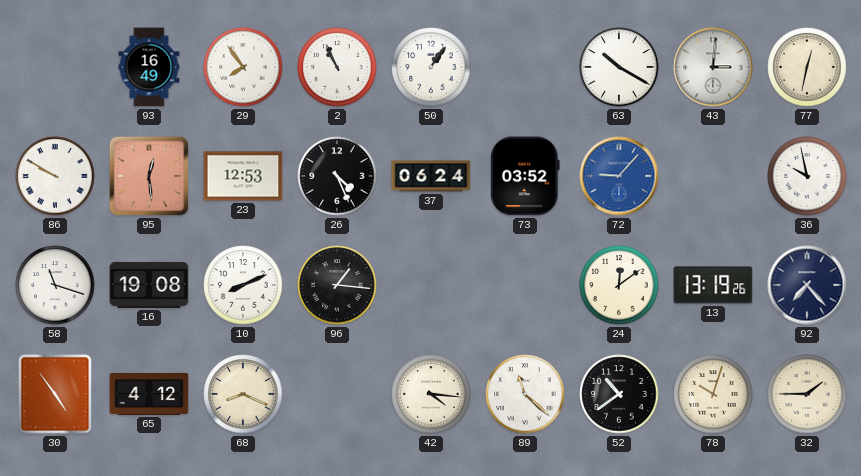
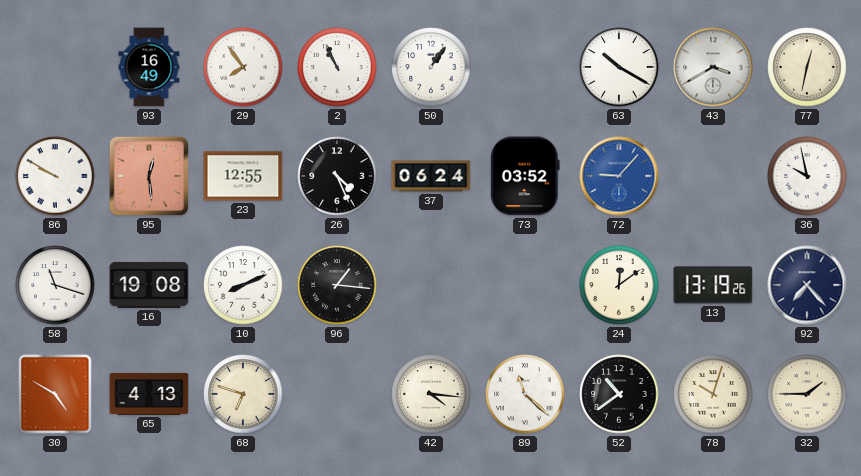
43: 3:01 -> 3:40
23: 12:53 -> 12:55
30: 4:54 -> 4:50
65: 4:12 -> 4:13
68: 8:19 -> 6:48
